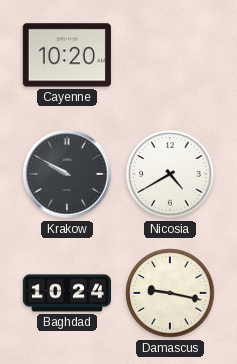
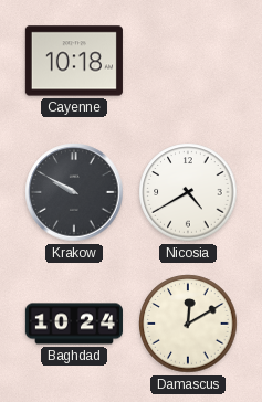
Cayenne: 10:20 -> 10:18
Damascus: 9:17 -> 12:10
